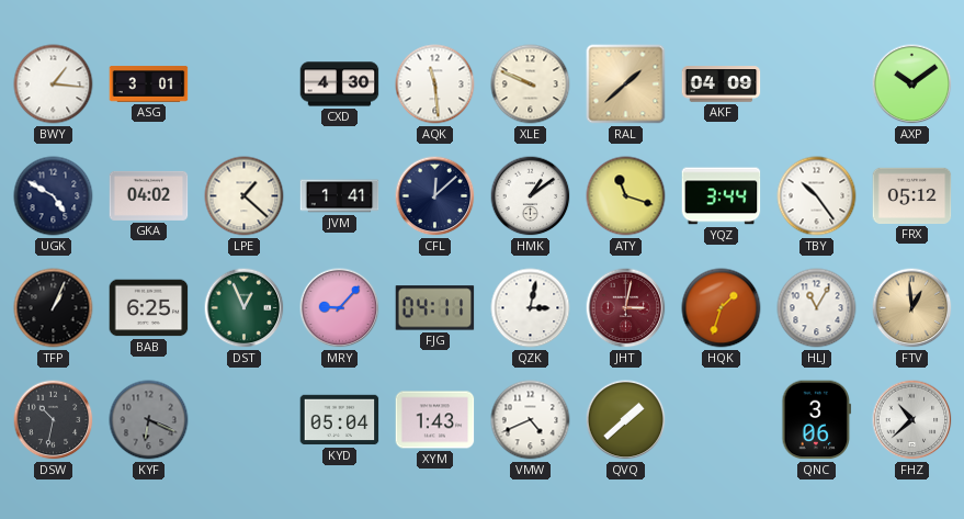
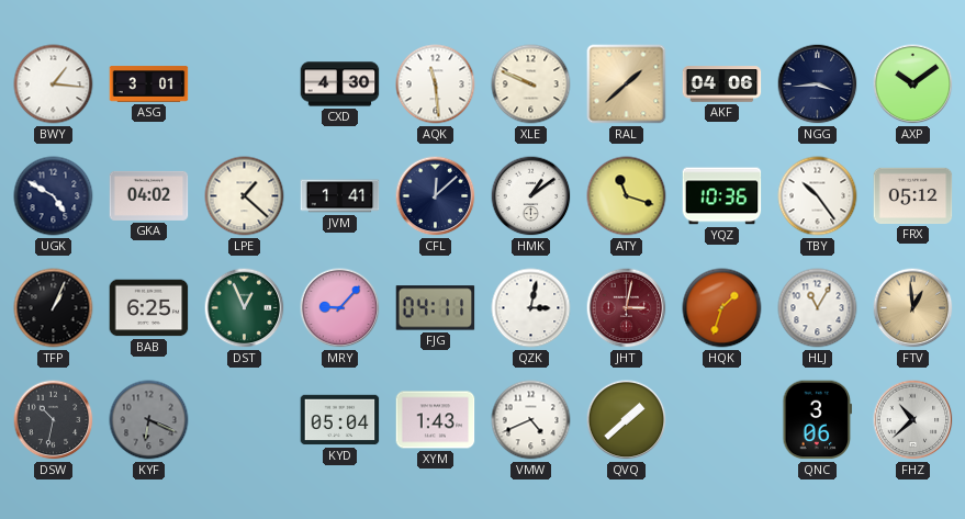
AKF: 04:09 -> 04:06
NGG: none -> 3:44
YQZ: 3:44 -> 10:36
